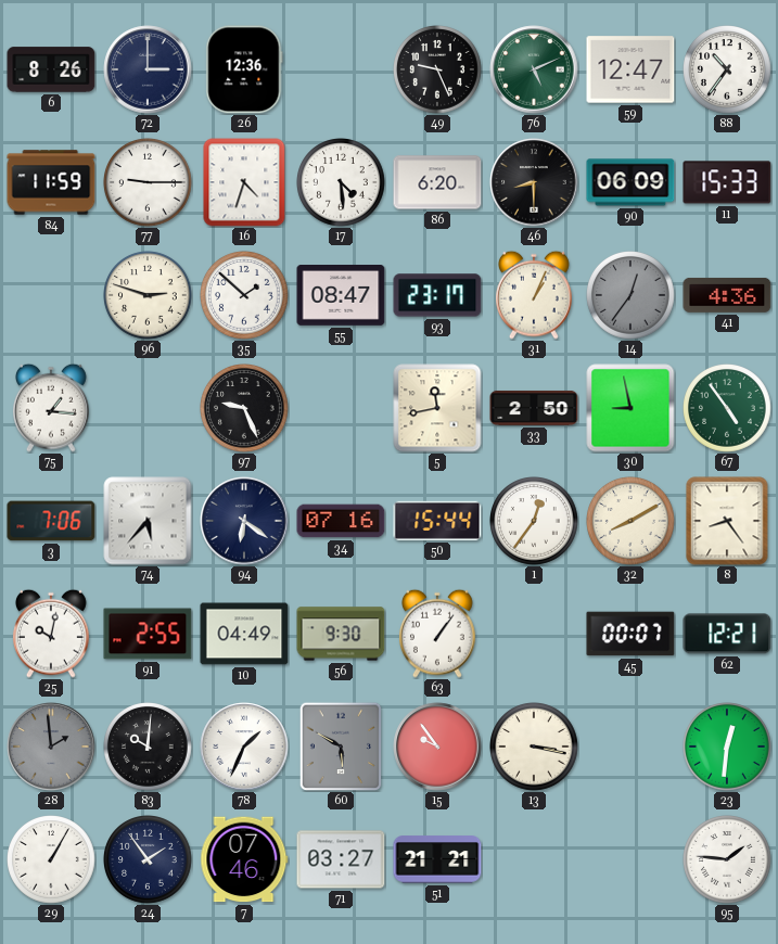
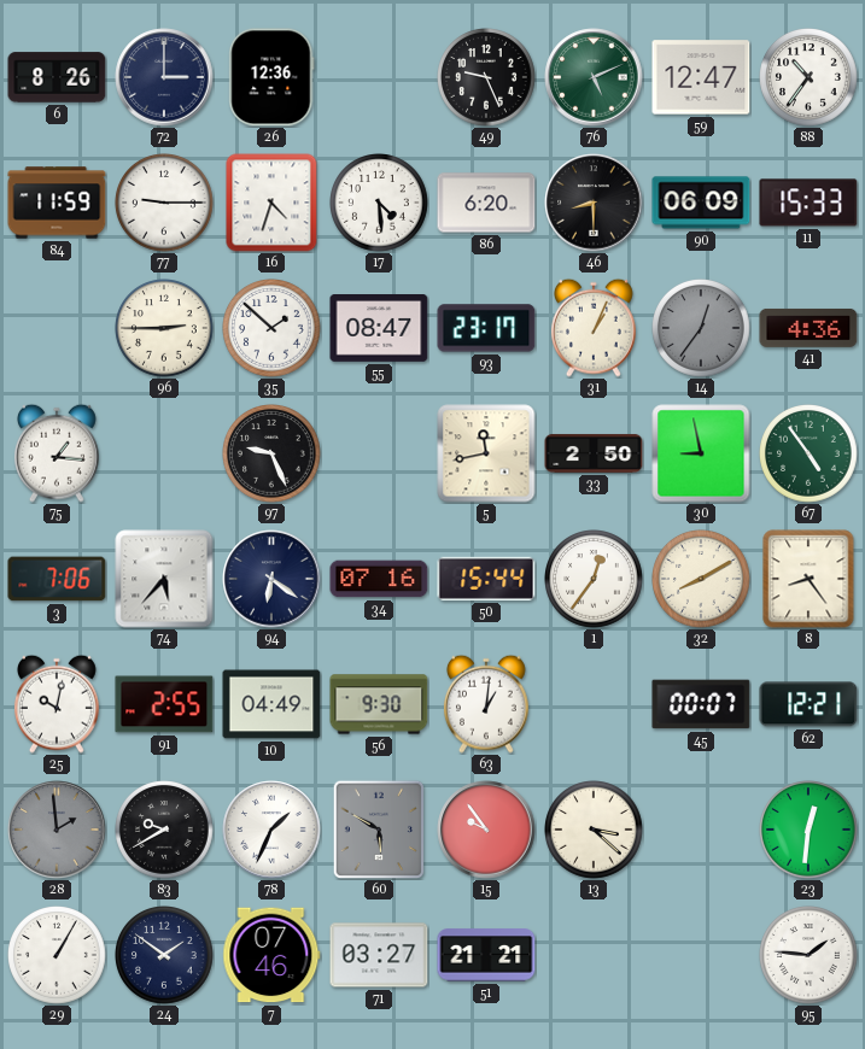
96: 2:48 -> 2:45
63: 1:06 -> 1:01
83: 10:01 -> 9:40
13: 3:17 -> 3:22
24: 1:54 -> 1:51
